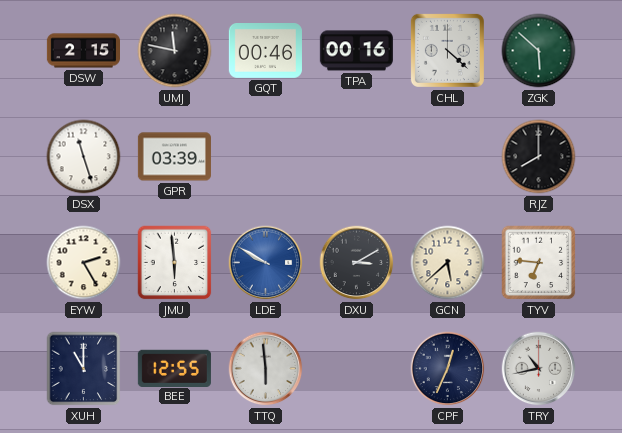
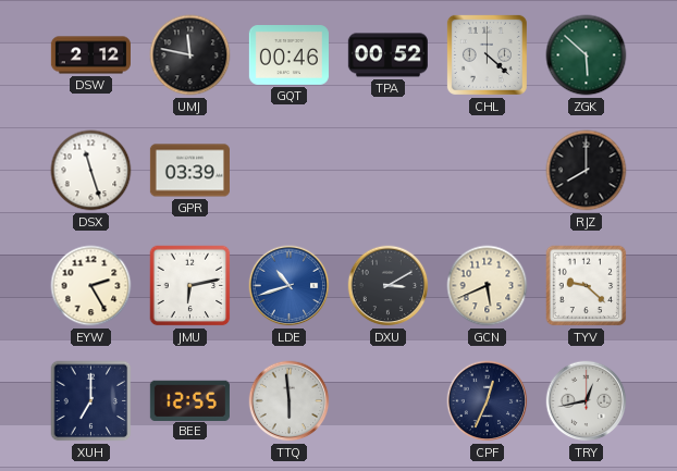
DSW: 2:15 -> 2:12
TPA: 00:16 -> 00:52
JMU: 5:59 -> 6:13
LDE: 9:50 -> 10:42
GCN: 5:38 -> 5:41
TYV: 6:46 -> 9:22
XUH: 11:00 -> 7:00
TRY: 10:43 -> 12:43
